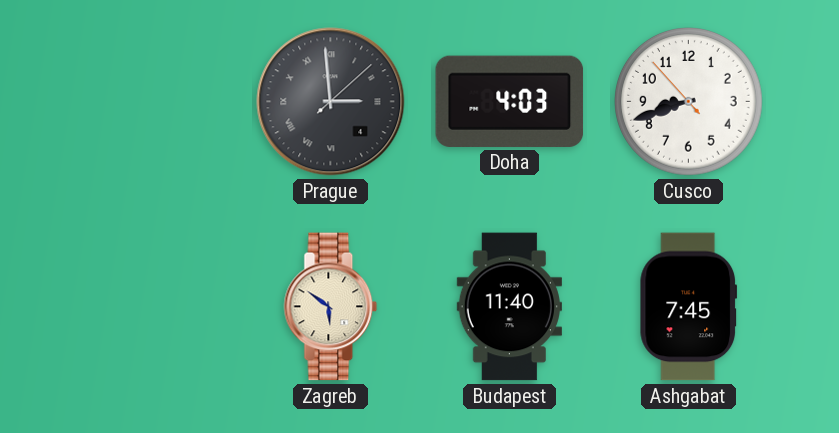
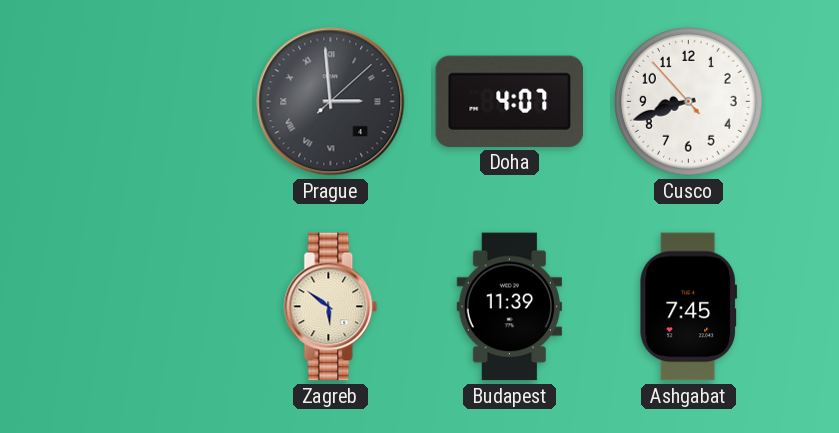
Doha: 4:03 -> 4:07
Budapest: 11:40 -> 11:39
